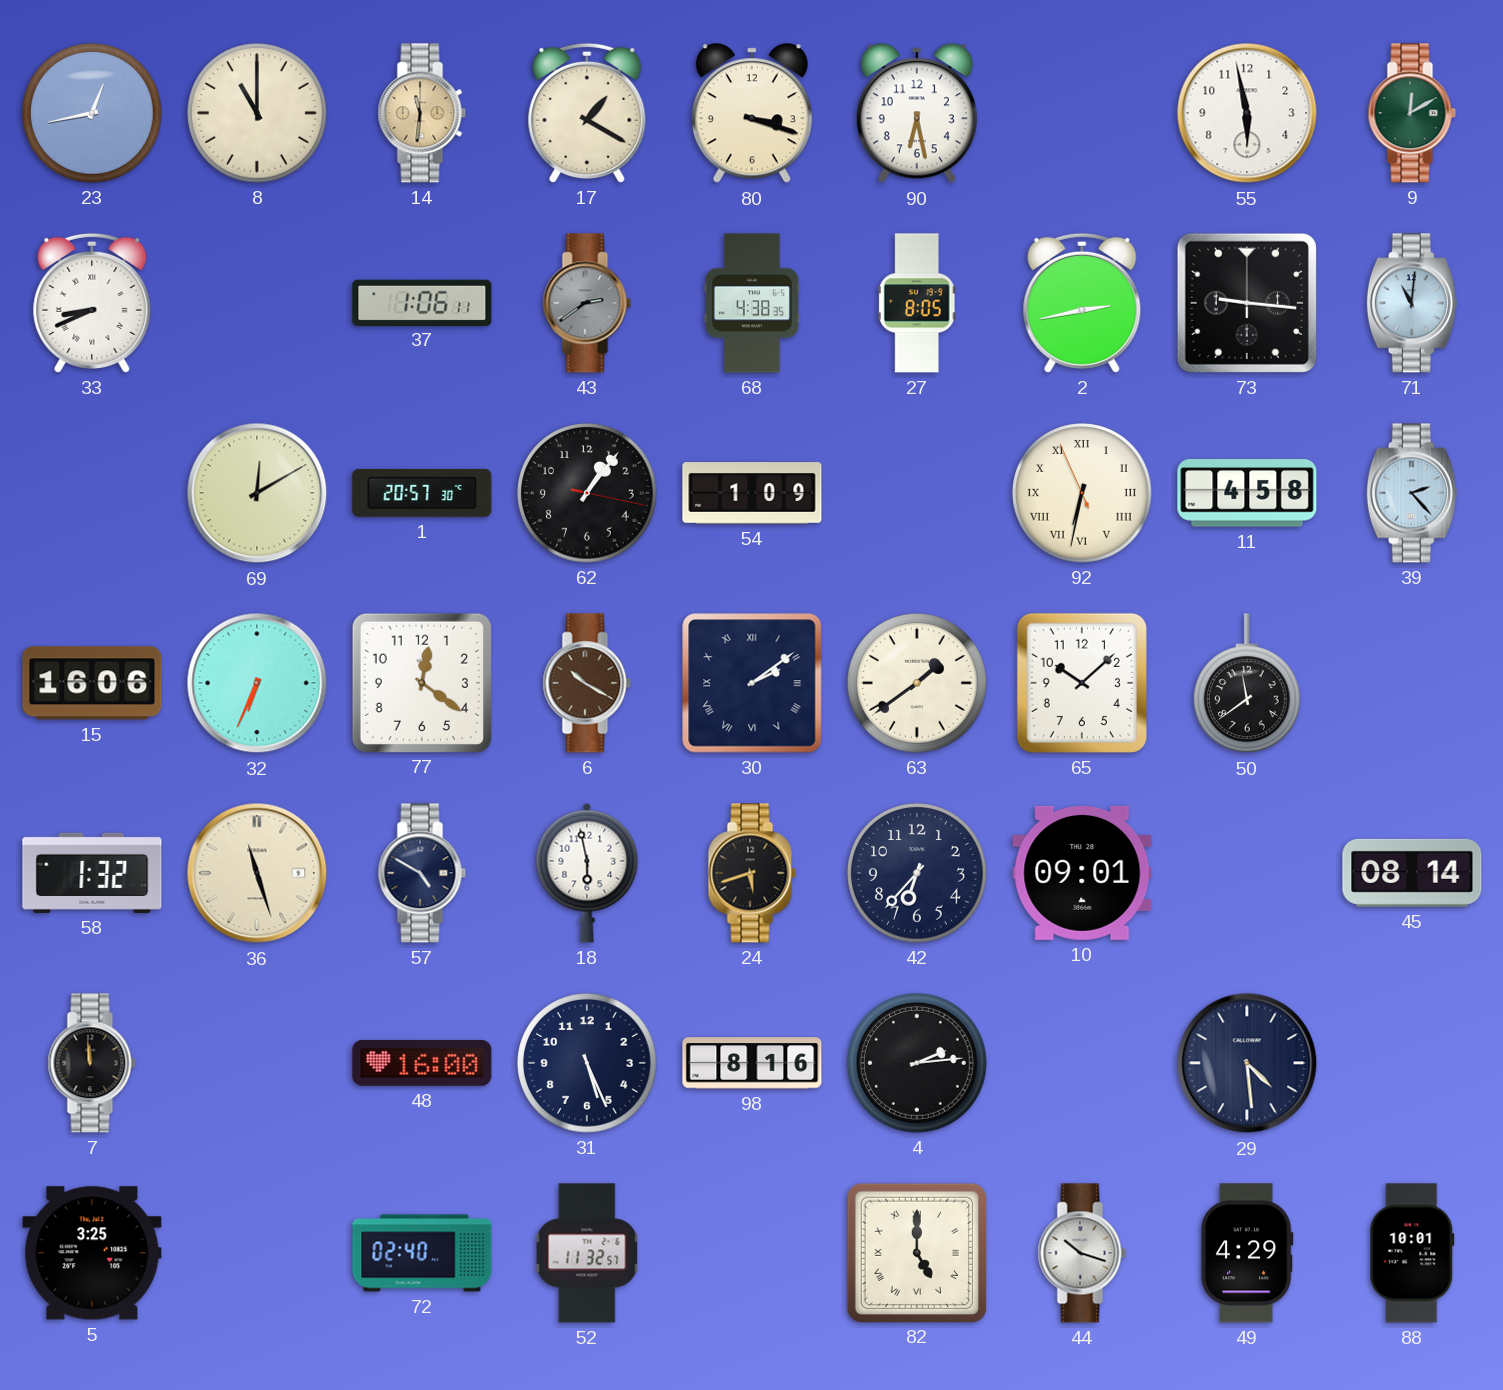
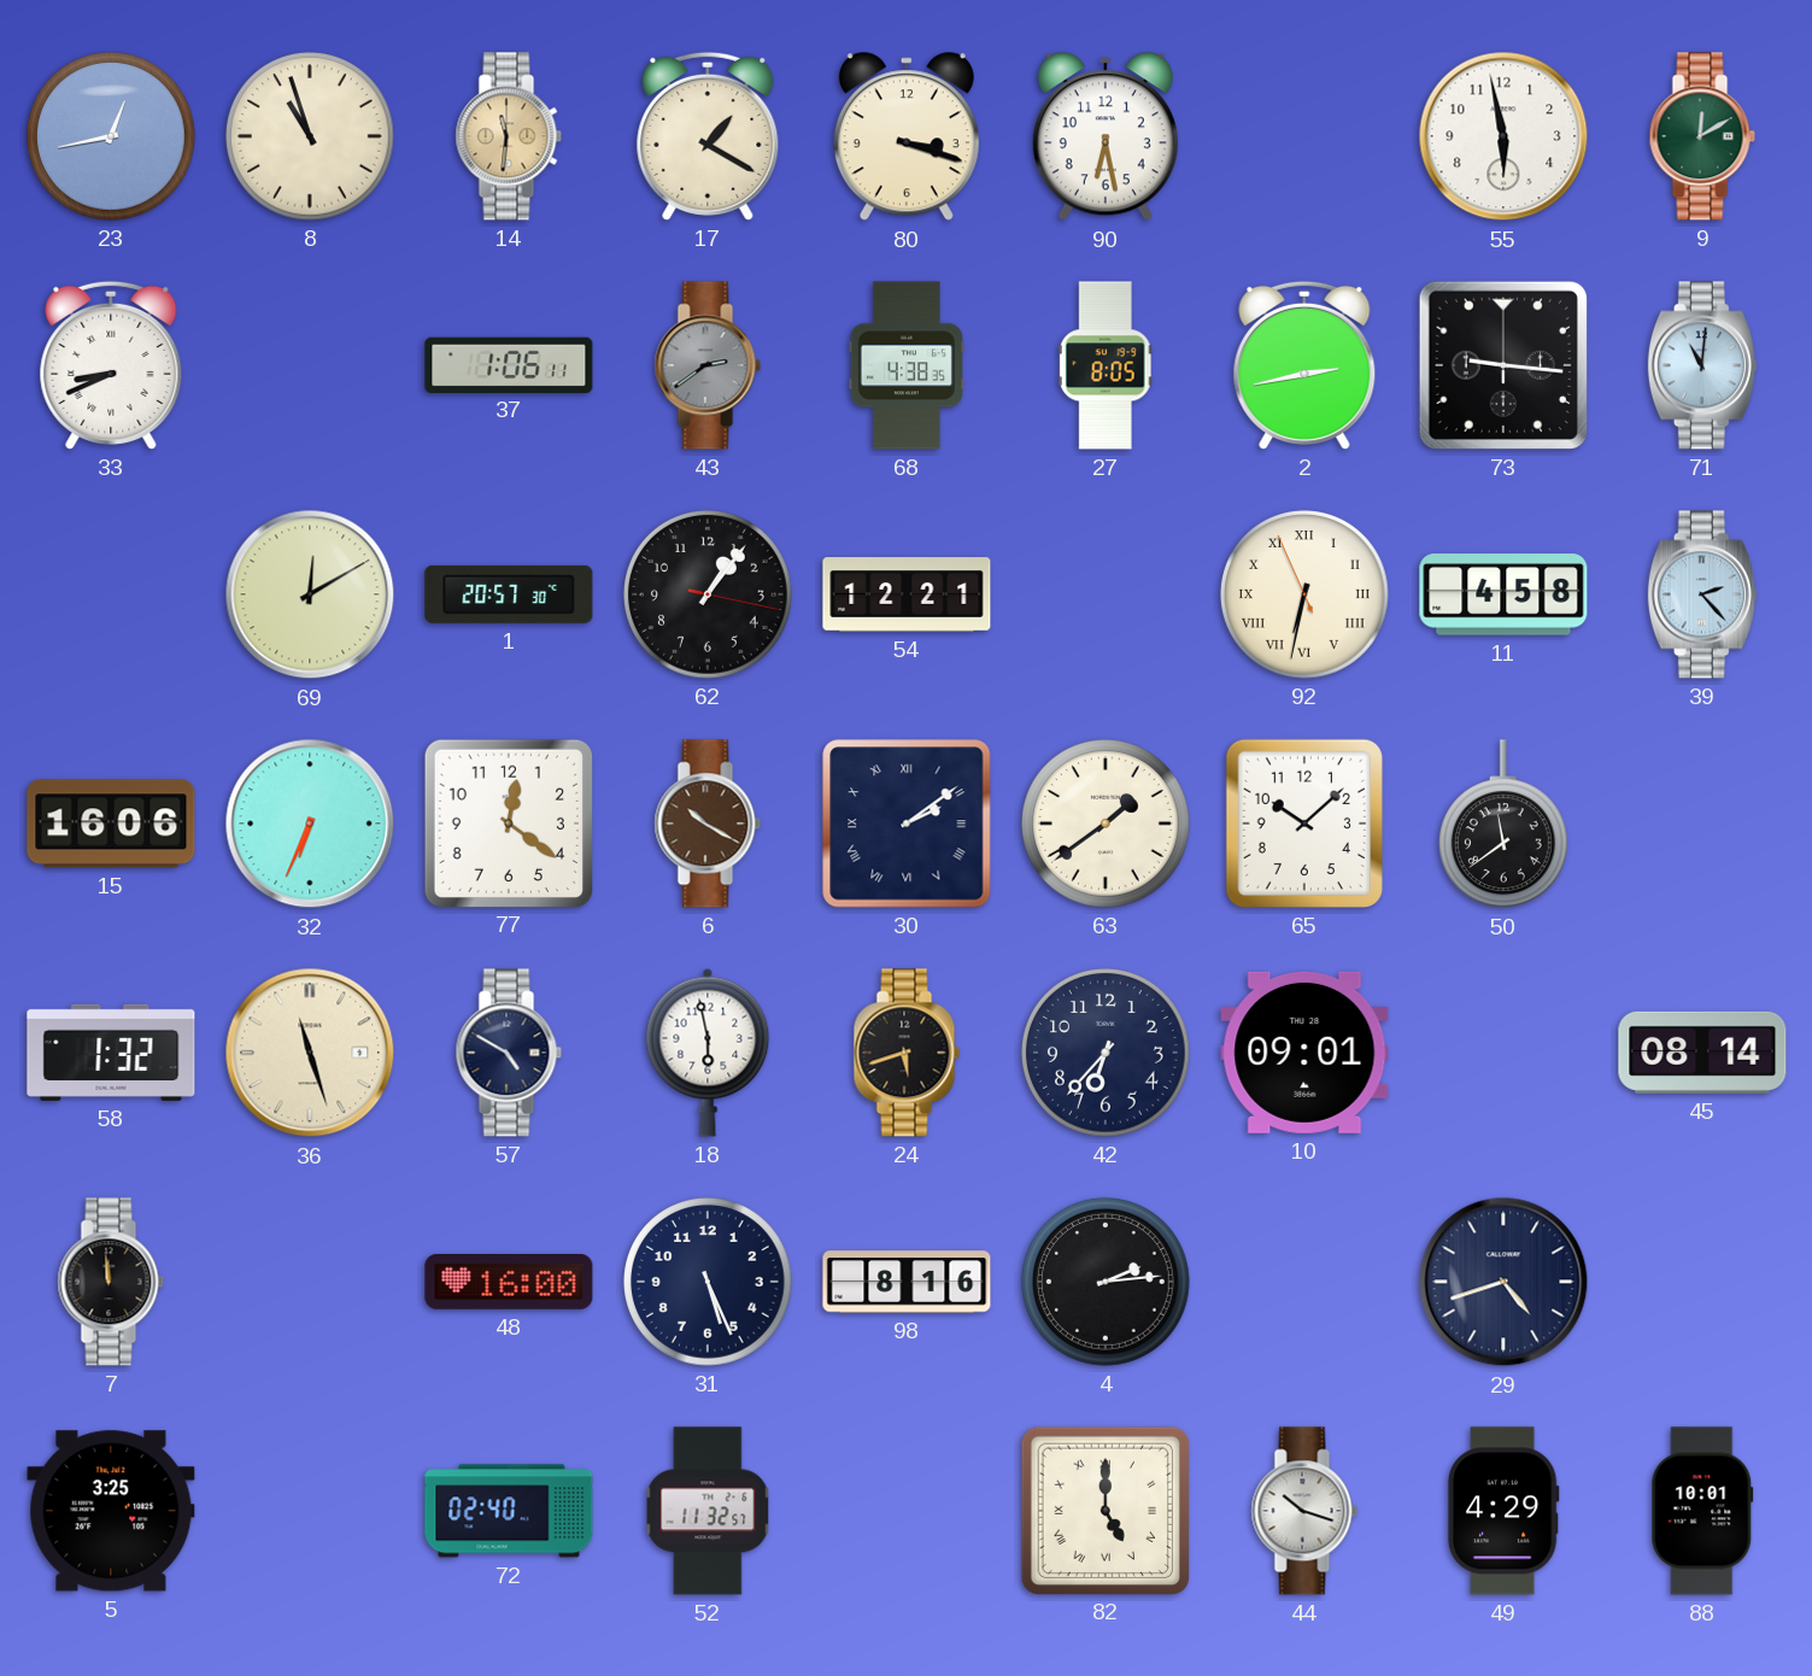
8: 11:00 -> 10:57
54: 1:09 -> 12:21
29: 4:29 -> 4:42
